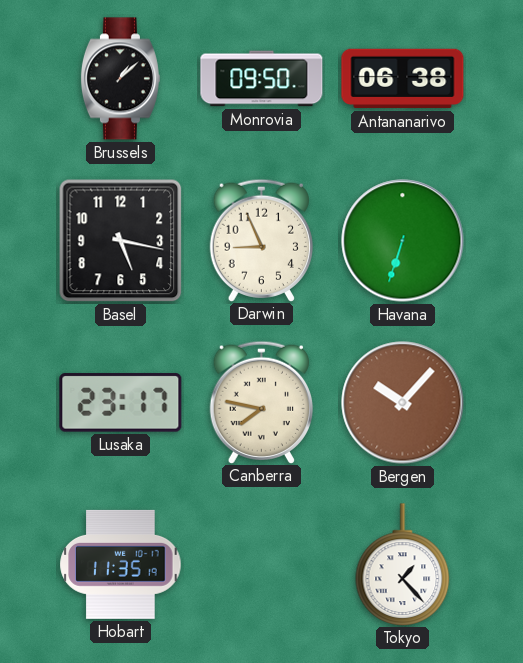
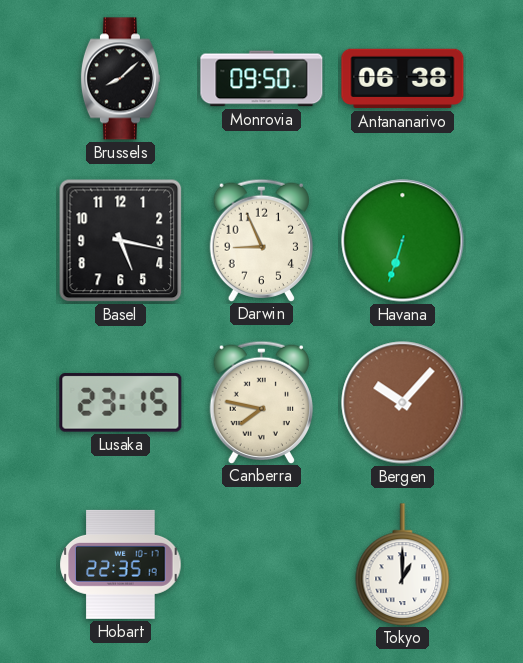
Brussels: 1:08 -> 8:08
Lusaka: 23:17 -> 23:15
Hobart: 11:35 -> 22:35
Tokyo: 1:23 -> 1:00
